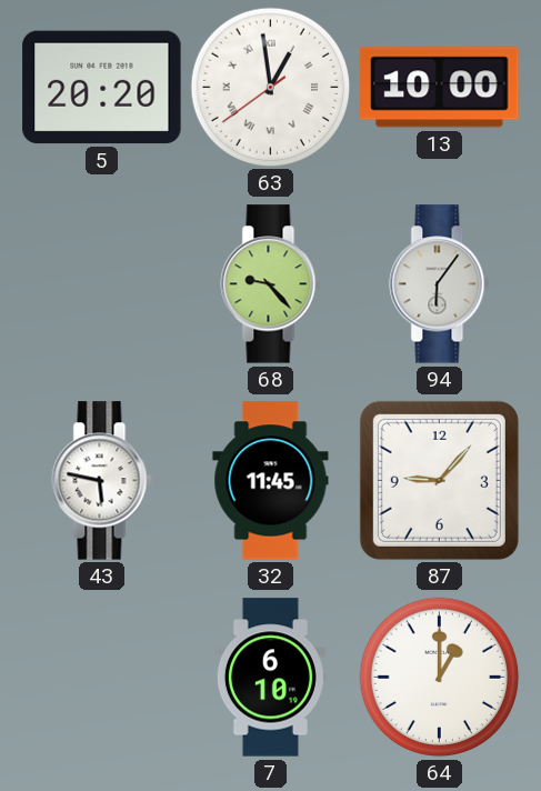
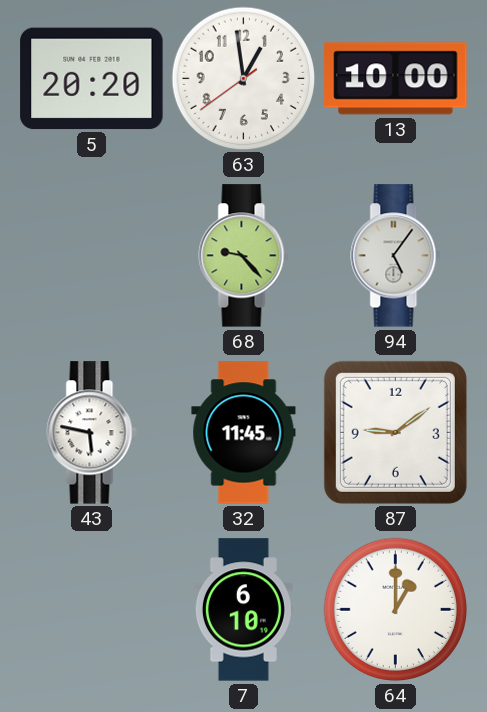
63 numerals: Roman -> Arabic
94: 6:06 -> 5:06
87: 9:07 -> 9:09
